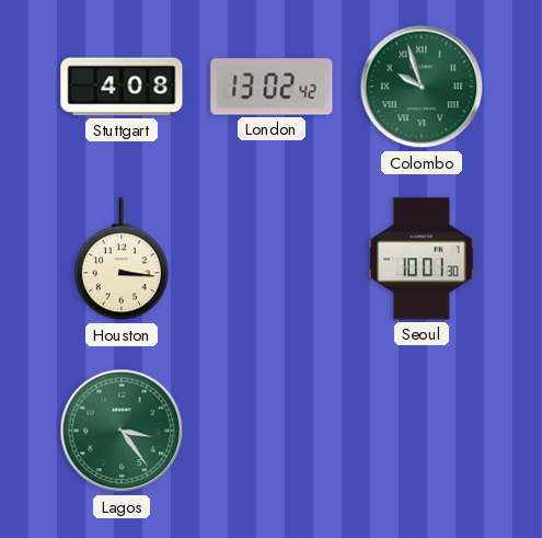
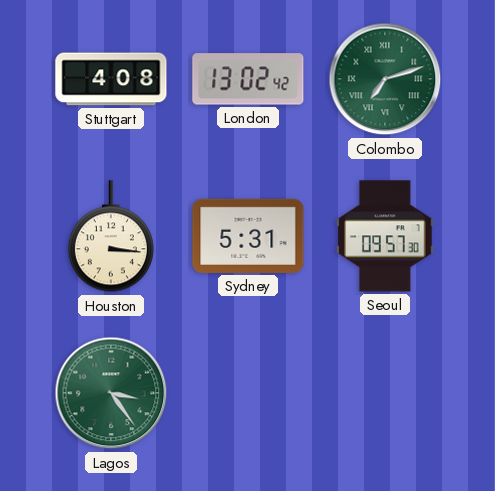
Colombo: 9:57 -> 7:12
Sydney: none -> 5:31
Seoul: 10:01 -> 09:57
